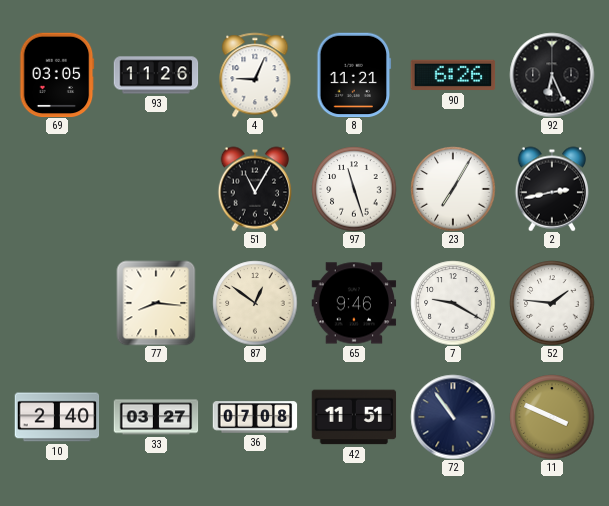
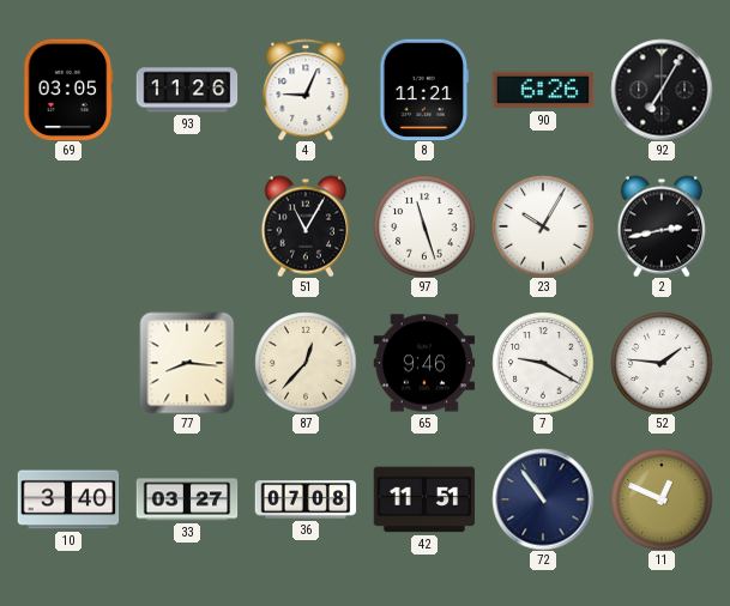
92: 6:26 -> 7:05
23: 7:05 -> 10:05
87: 12:51 -> 12:37
10: 2:40 -> 3:40
11: 3:49 -> 12:49
